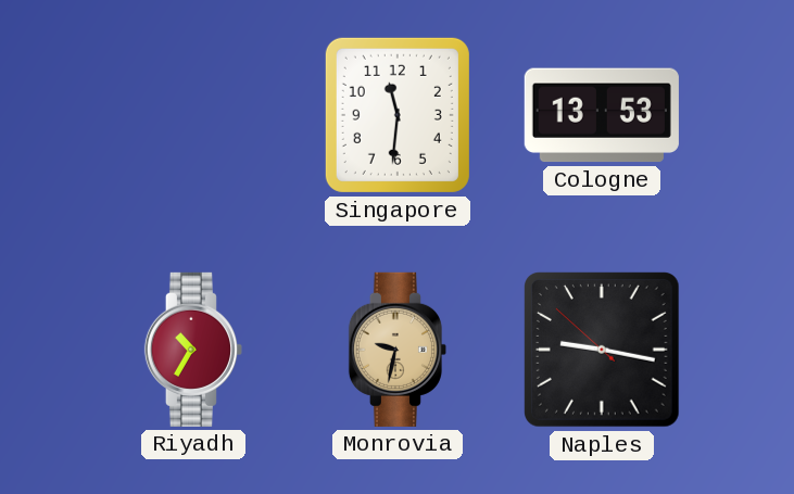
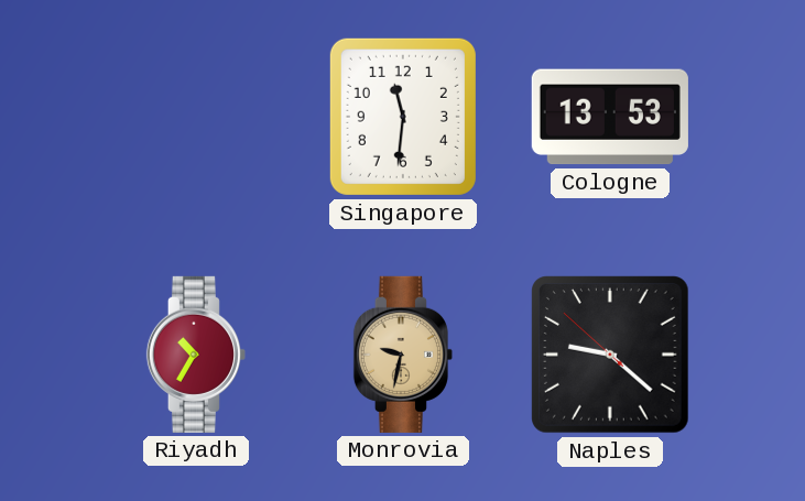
Naples: 9:16 -> 9:21
